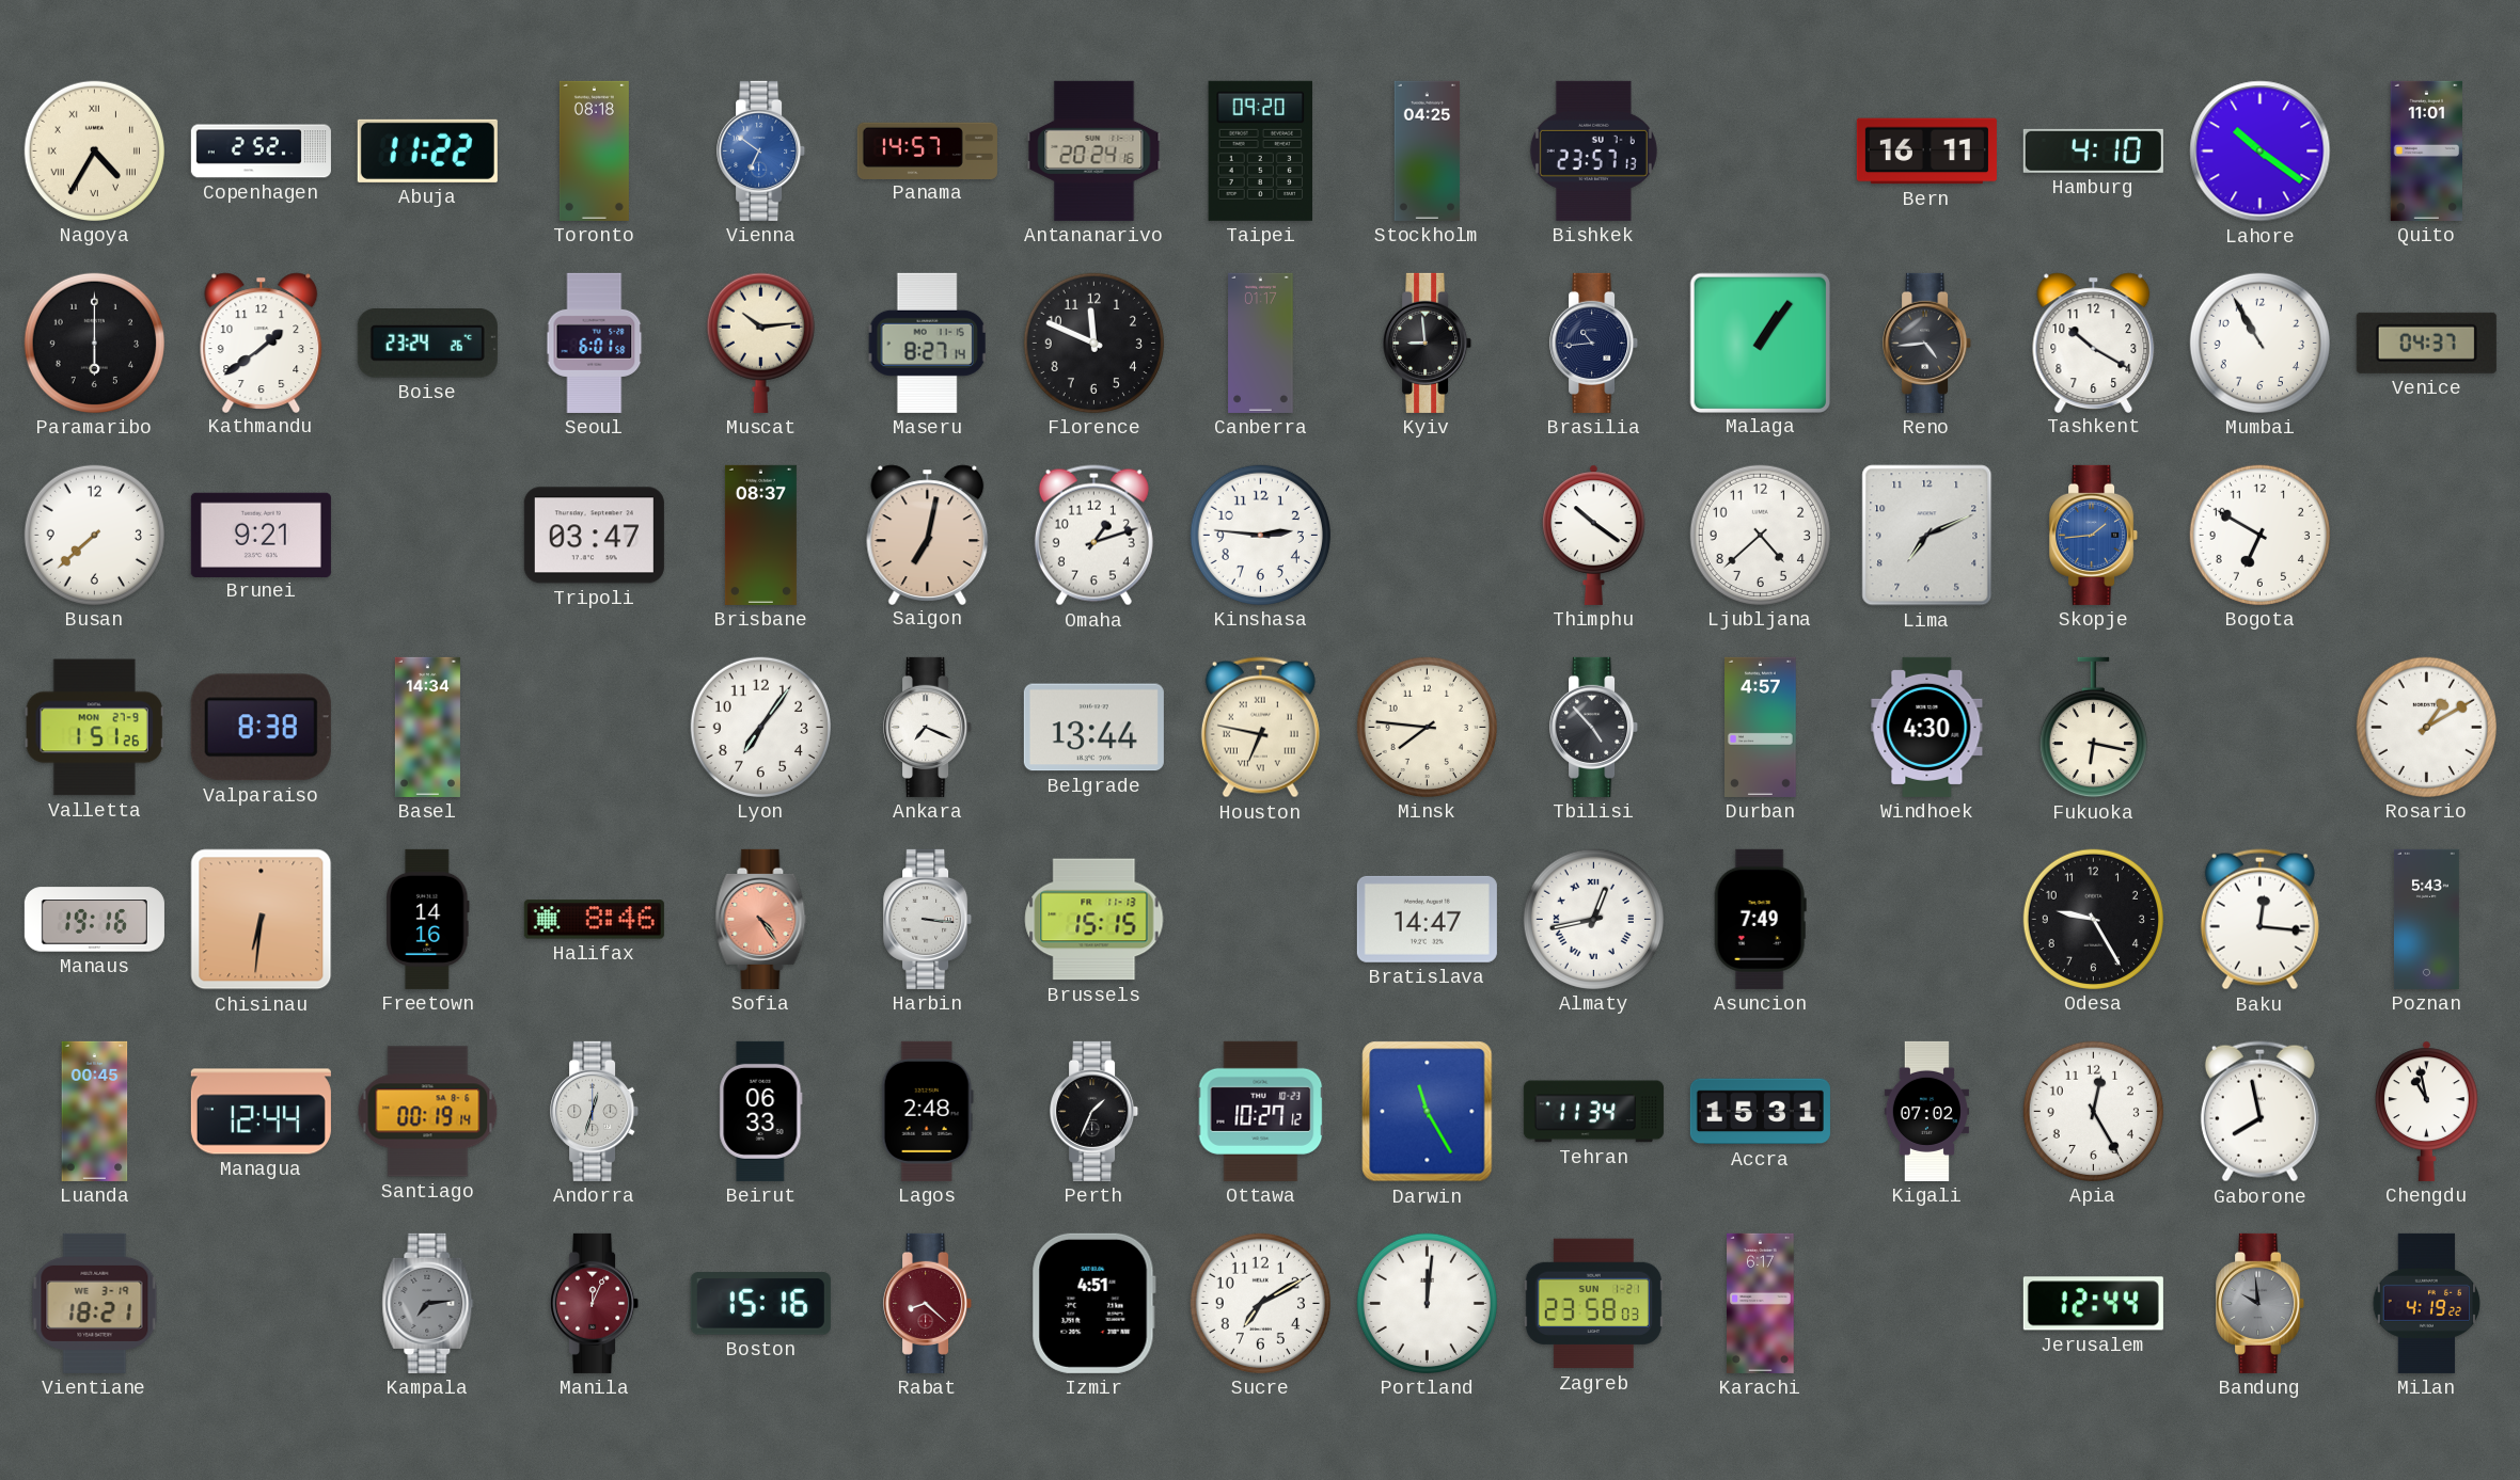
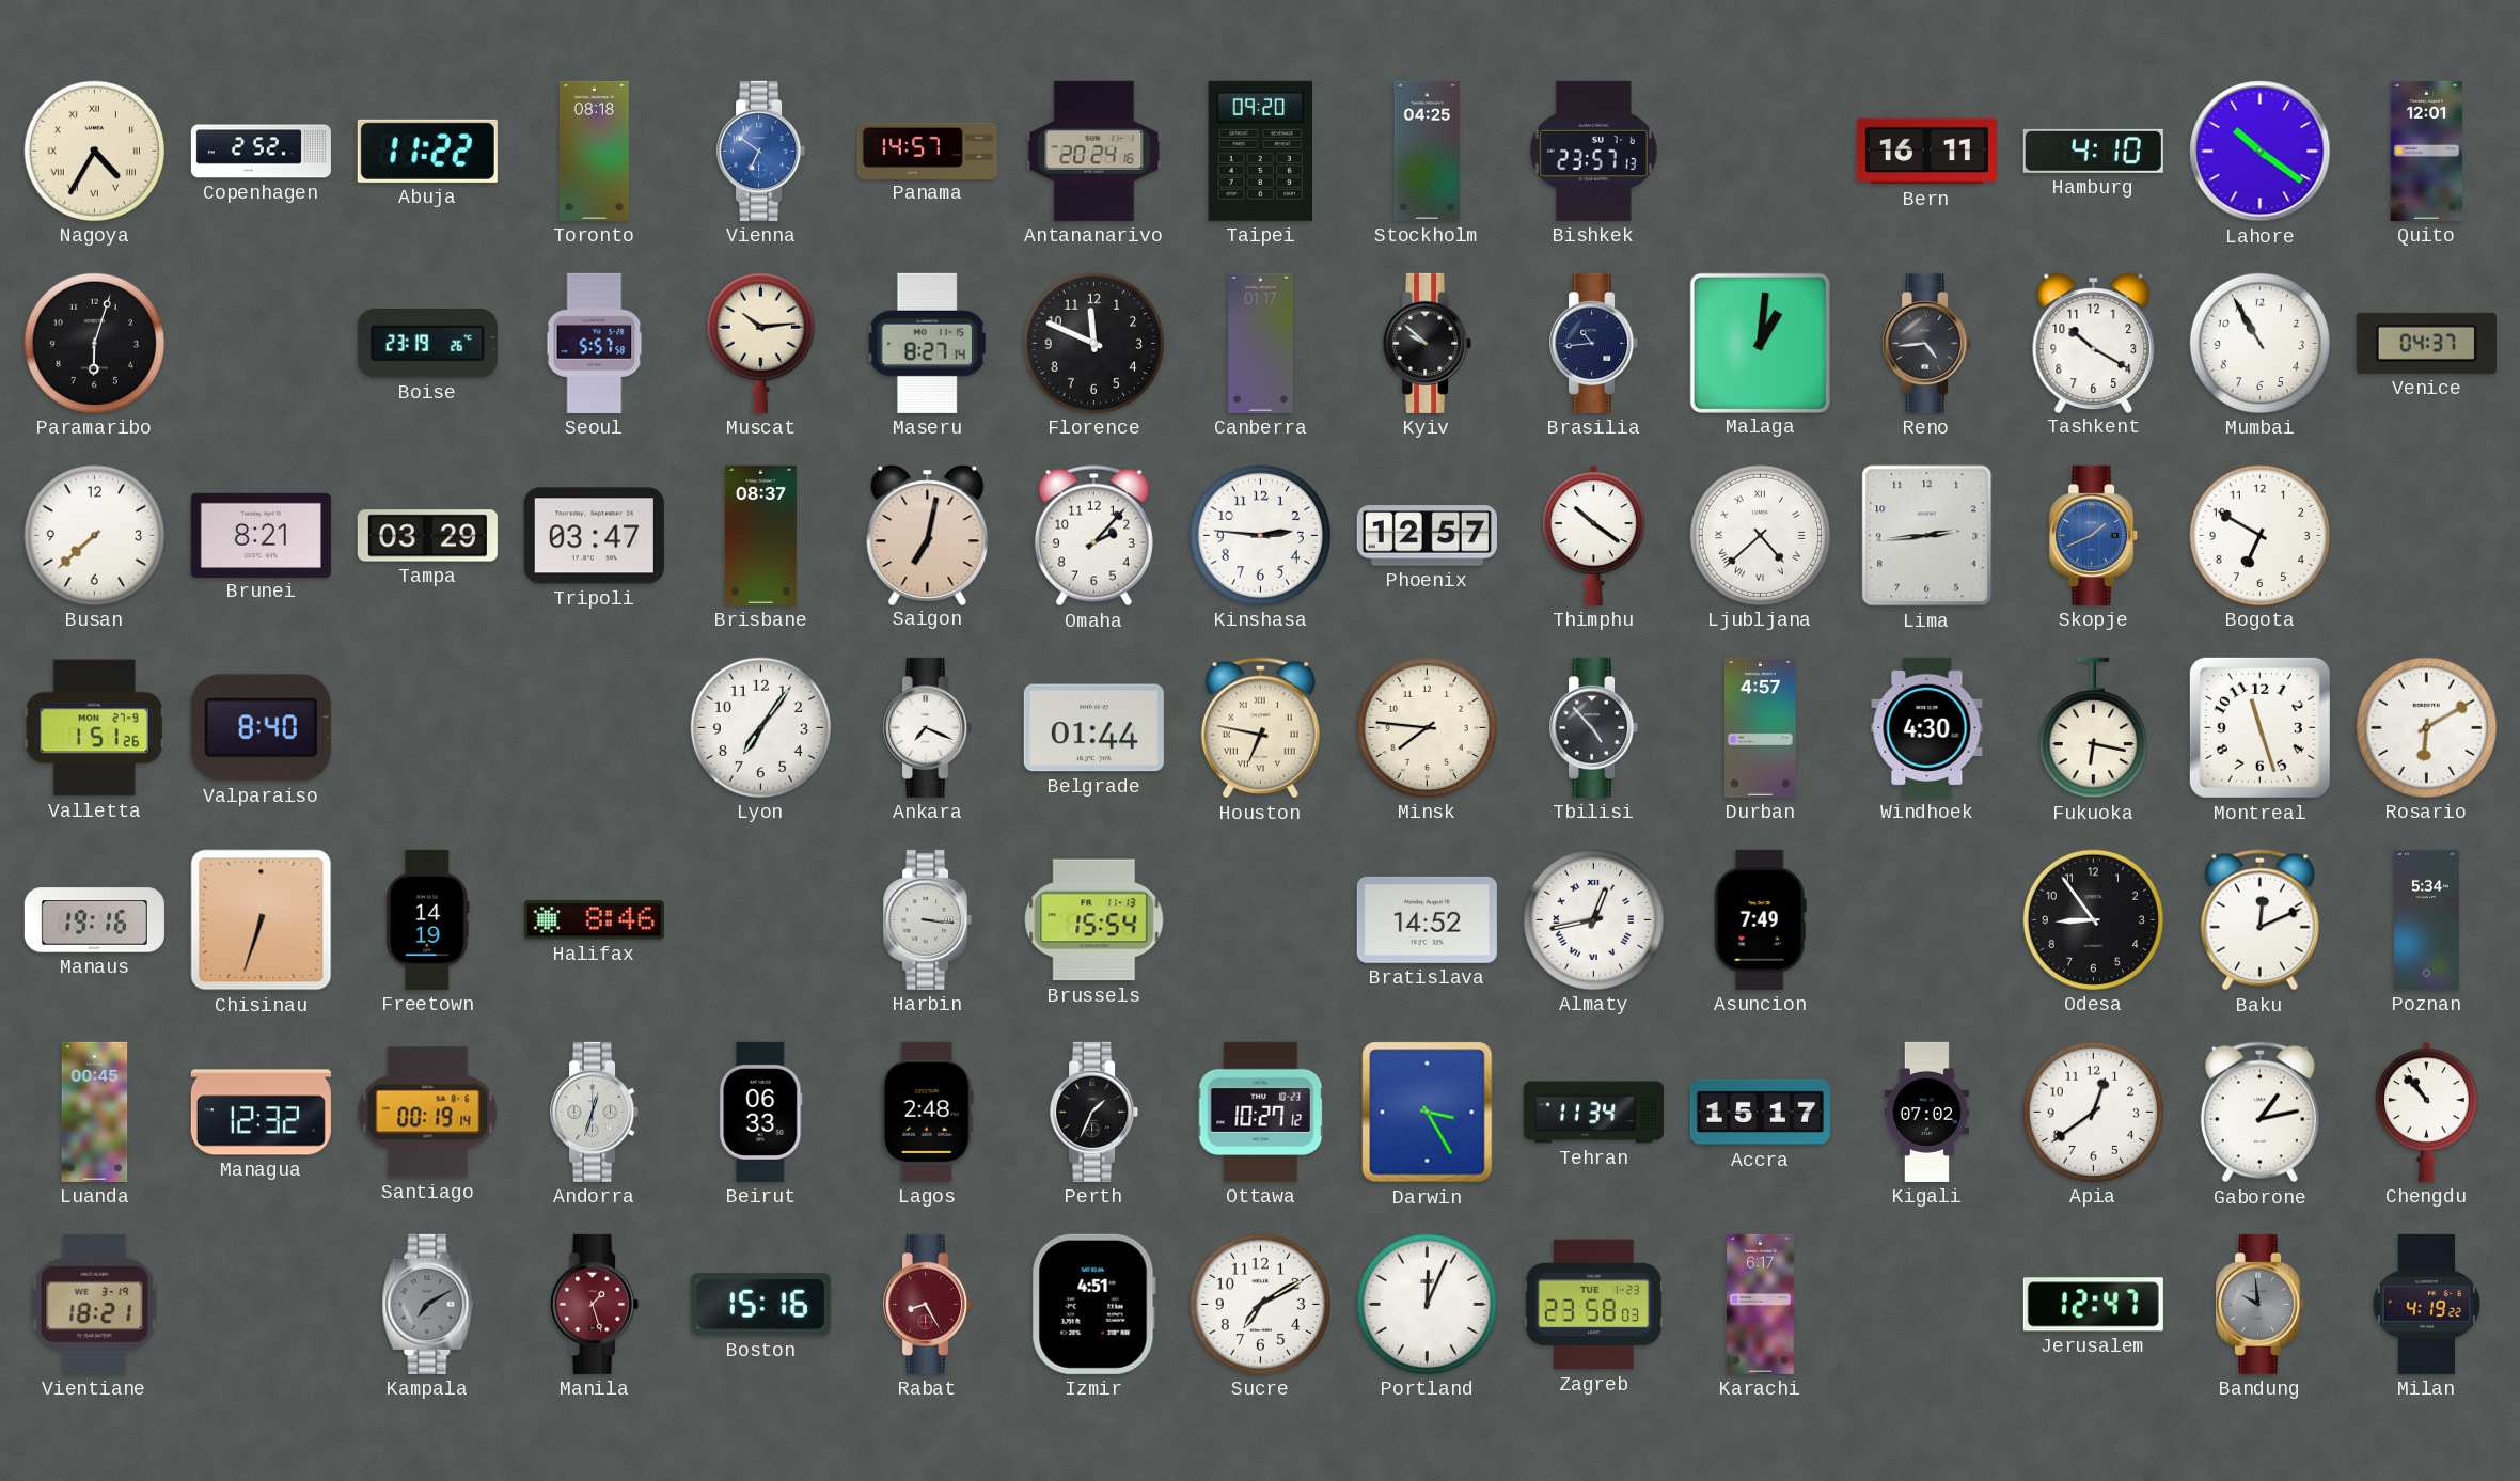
Quito: 11:01 -> 12:01
Paramaribo: 6:00 -> 6:03
Kathmandu: 1:39 -> none
Boise: 23:24 -> 23:19
Seoul: 6:01 -> 5:57
Kyiv: 8:59 -> 9:52
Malaga: 1:06 -> 1:01
Brunei: 9:21 -> 8:21
Tampa: none -> 03:29
Omaha: 1:12 -> 2:07
Phoenix: none -> 12:57
Ljubljana numerals: Arabic -> Roman
Lima: 7:11 -> 2:44
Skopje: 1:44 -> 1:41
Valparaiso: 8:38 -> 8:40
Basel: 14:34 -> none
Belgrade: 13:44 -> 01:44
Montreal: none -> 11:27
Rosario: 1:10 -> 6:10
Chisinau: 6:31 -> 6:33
Freetown: 14:16 -> 14:19
Sofia: 4:24 -> none
Brussels: 15:15 -> 15:54
Bratislava: 14:47 -> 14:52
Odesa: 9:25 -> 8:54
Baku: 12:16 -> 12:11
Poznan: 5:43 -> 5:34
Managua: 12:44 -> 12:32
Darwin: 11:25 -> 3:25
Accra: 15:31 -> 15:17
Apia: 12:25 -> 12:39
Gaborone: 7:58 -> 1:13
Chengdu: 10:58 -> 10:53
Kampala: 7:14 -> 7:10
Manila: 12:04 -> 1:27
Rabat: 8:22 -> 8:25
Portland: 12:01 -> 12:04
Zagreb date: SUN 1-21 -> TUE 1-23
Jerusalem: 12:44 -> 12:47
